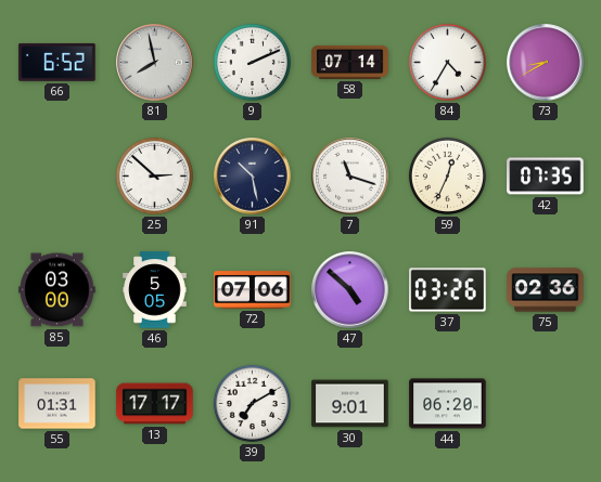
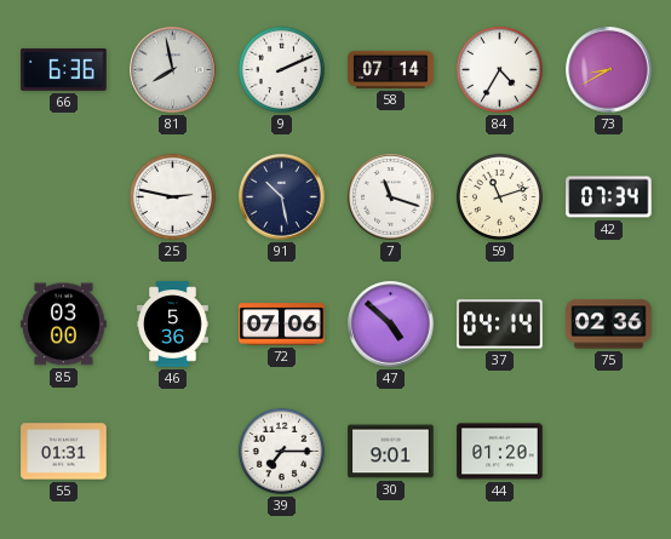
66: 6:52 -> 6:36
25: 2:52 -> 2:47
59: 12:34 -> 11:12
42: 07:35 -> 07:34
46: 5:05 -> 5:36
37: 03:26 -> 04:14
13: 17:17 -> none
39: 7:10 -> 7:15
44: 06:20 -> 01:20
